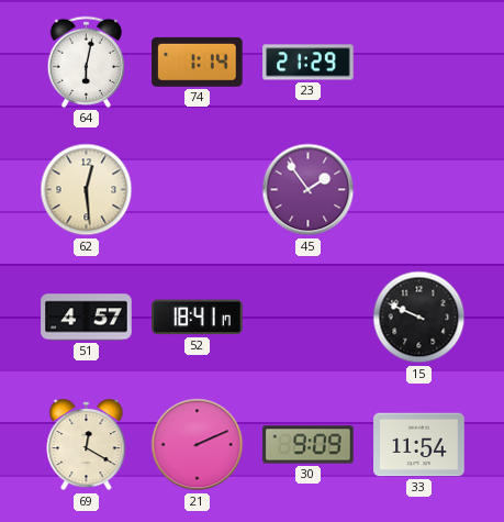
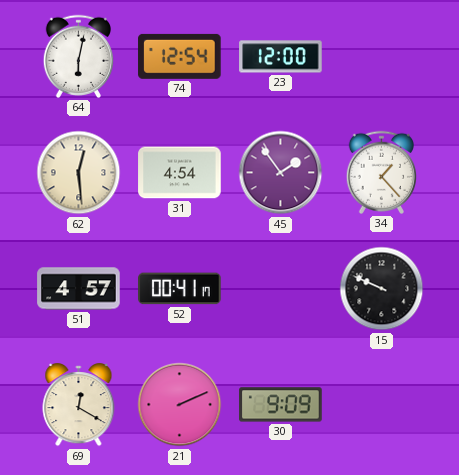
74: 1:14 -> 12:54
23: 21:29 -> 12:00
31: none -> 4:54
34: none -> 1:23
52: 18:41 -> 00:41
33: 11:54 -> none
